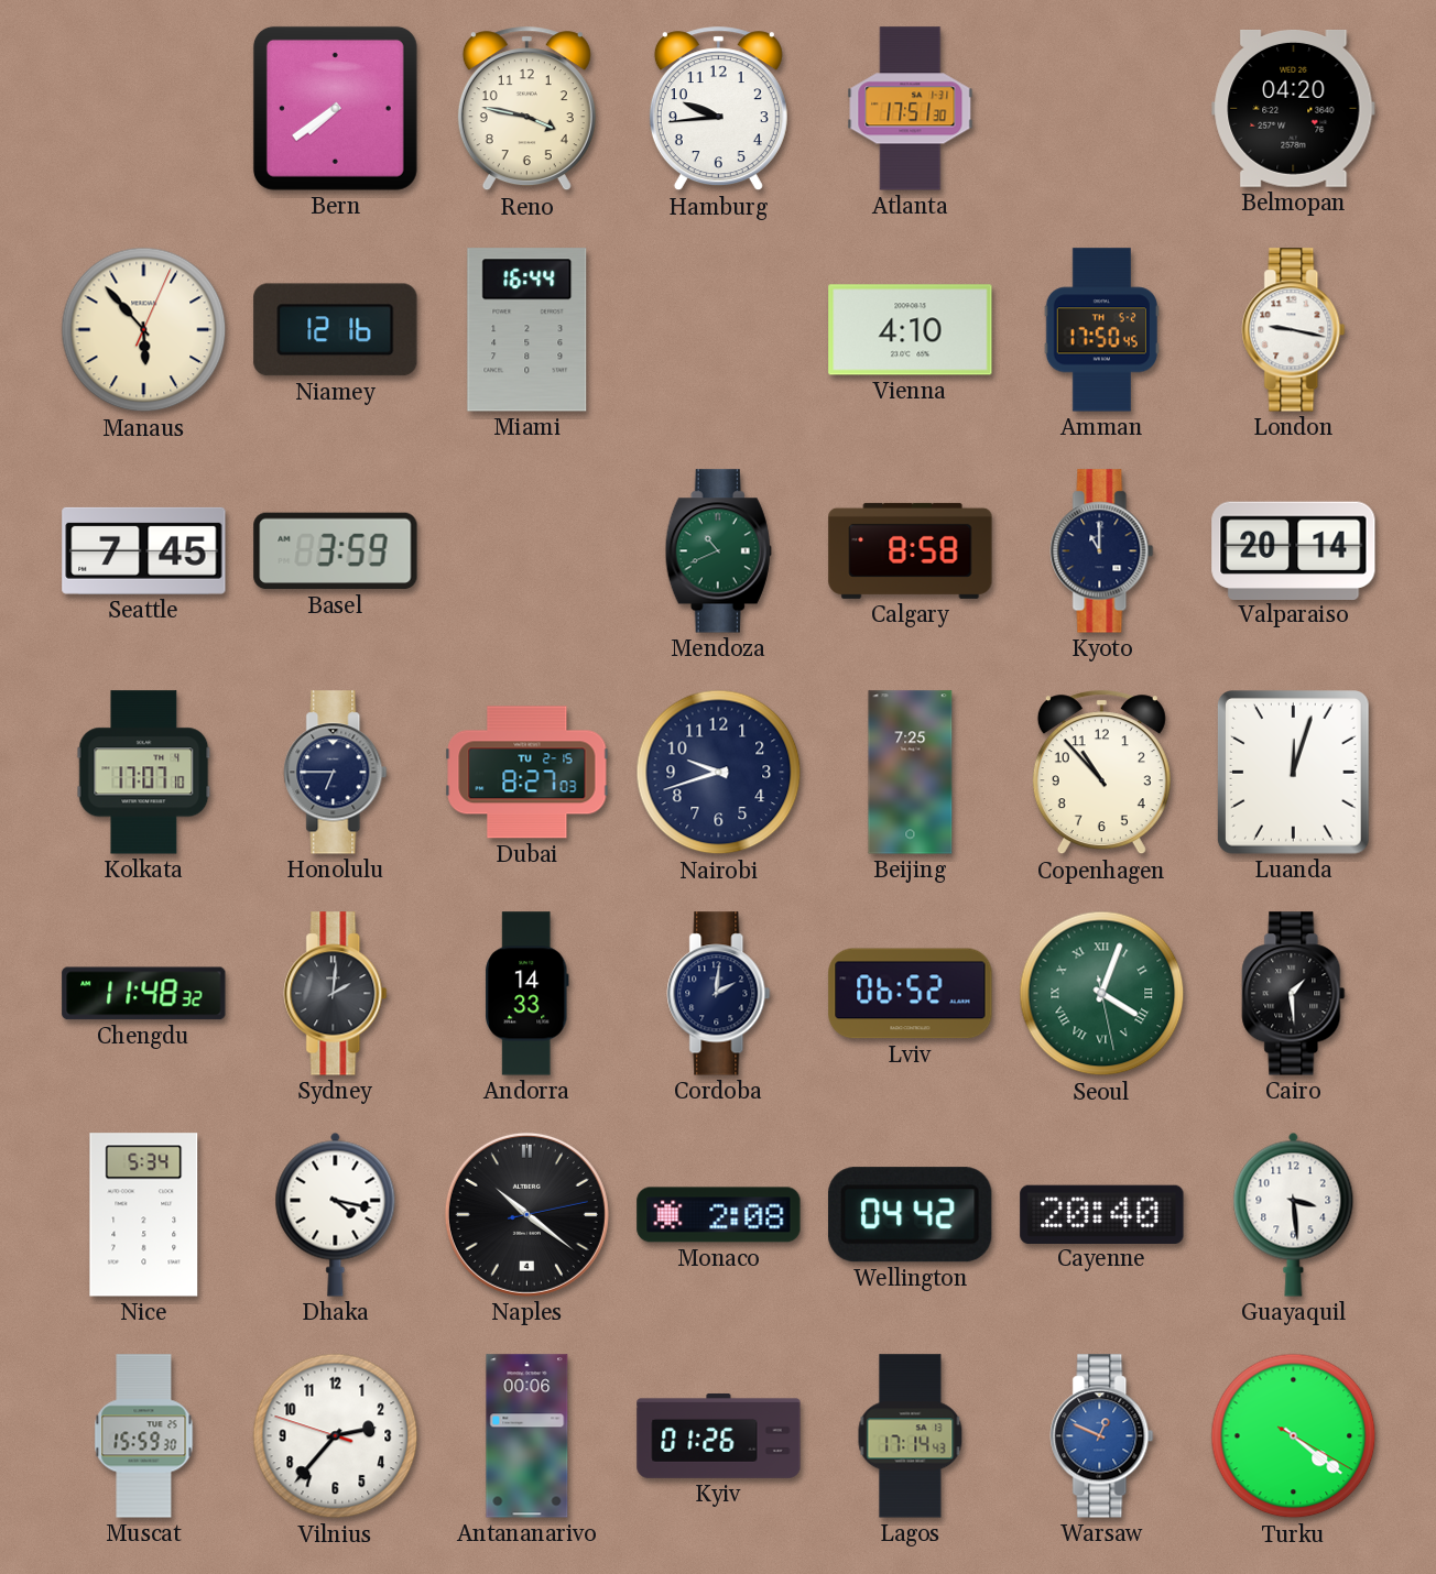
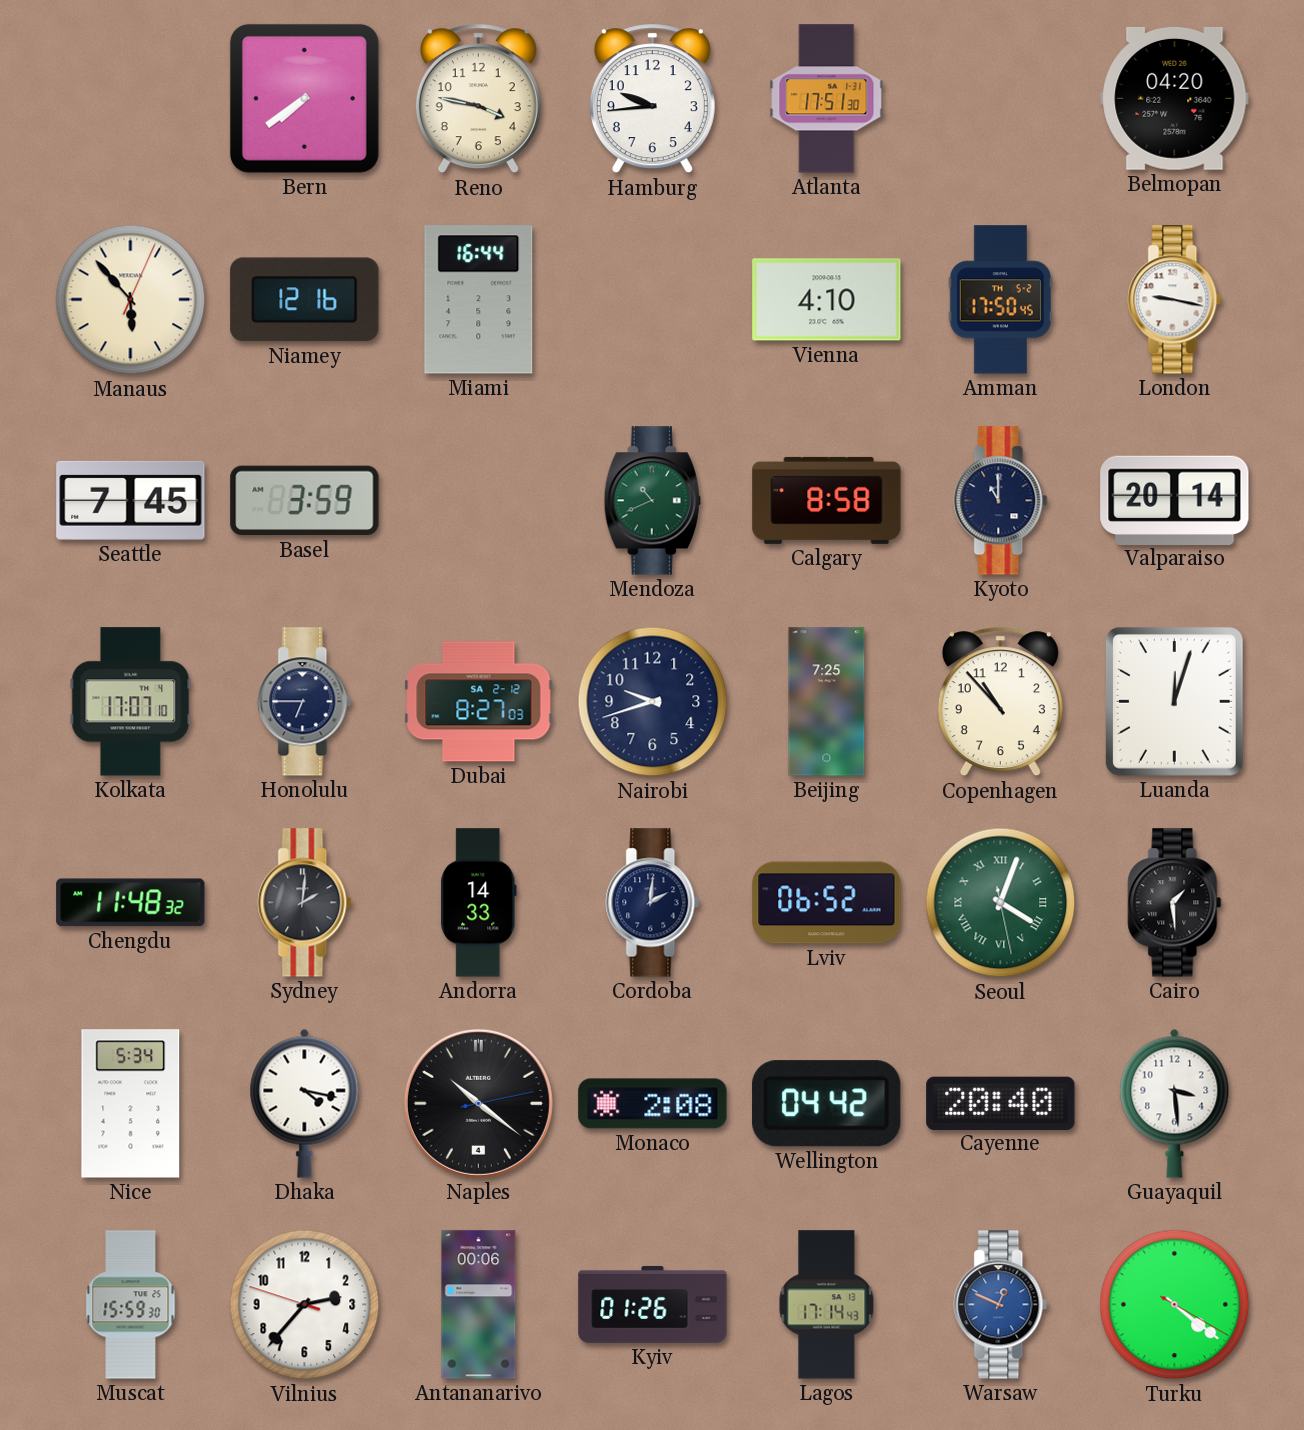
Dubai date: TU 2-15 -> SA 2-12
